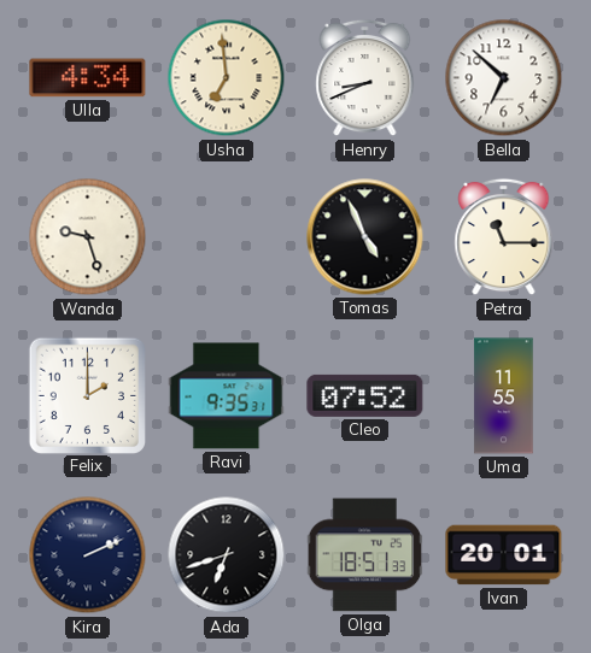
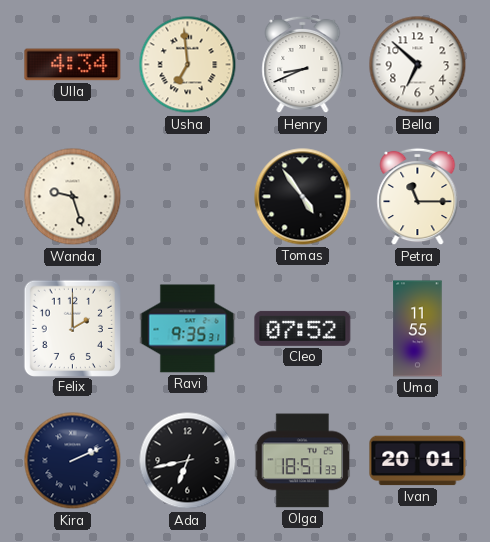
Tomas: 4:56 -> 4:54
Ada: 6:42 -> 6:43
